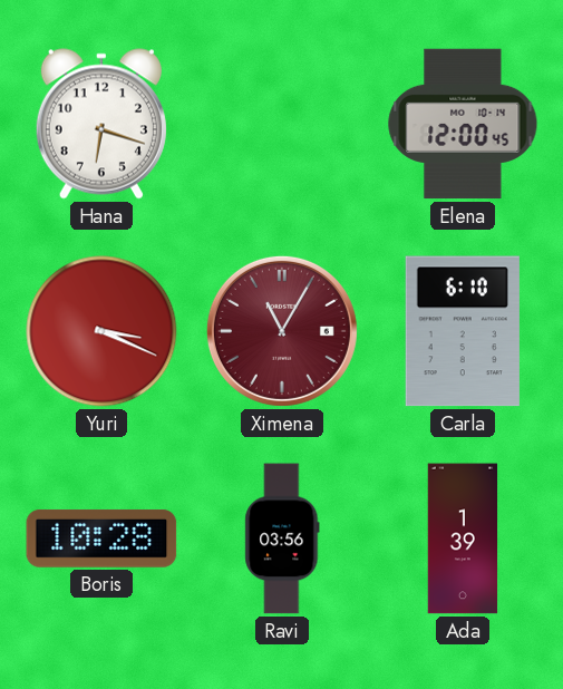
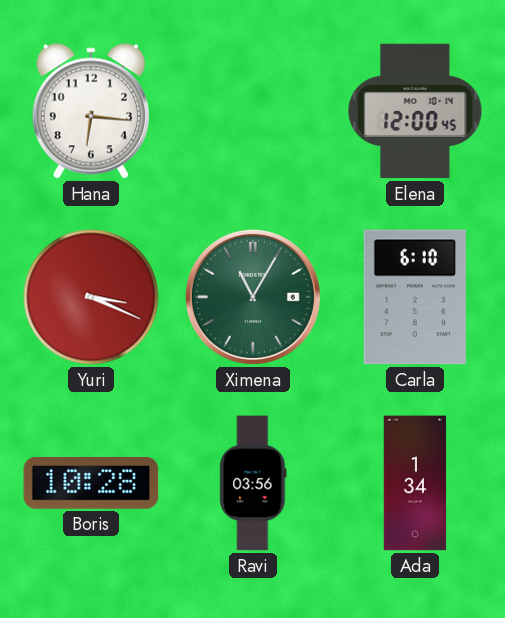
Hana: 6:18 -> 6:16
Ximena dial: burgundy -> green
Ada: 1:39 -> 1:34
